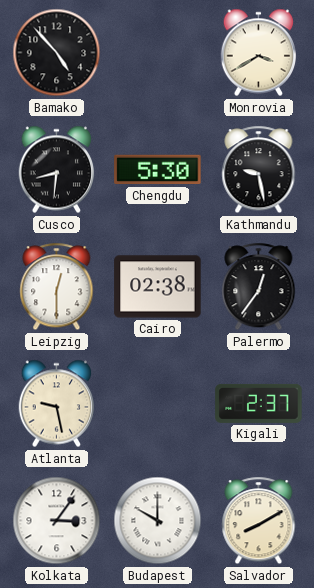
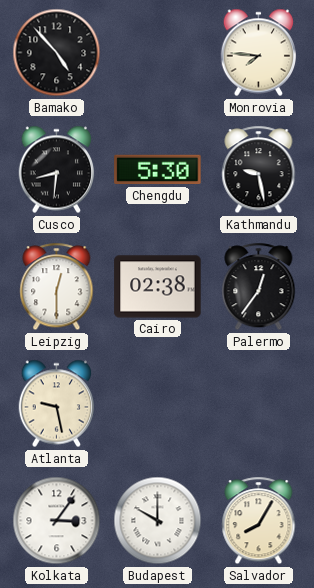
Monrovia: 3:40 -> 7:46
Kigali: 2:37 -> none
Salvador: 8:10 -> 8:05
